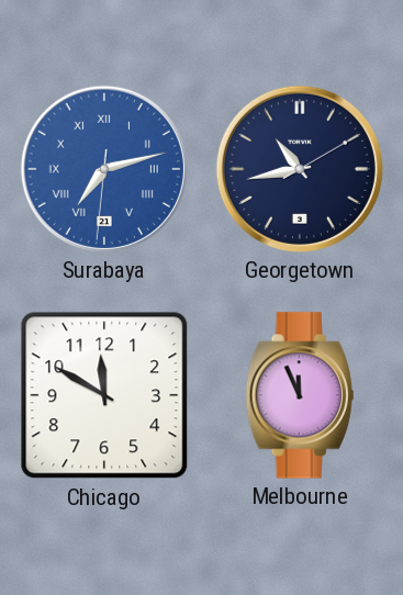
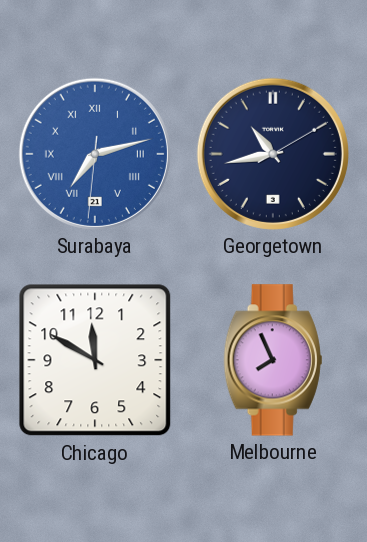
Melbourne: 11:56 -> 7:56
